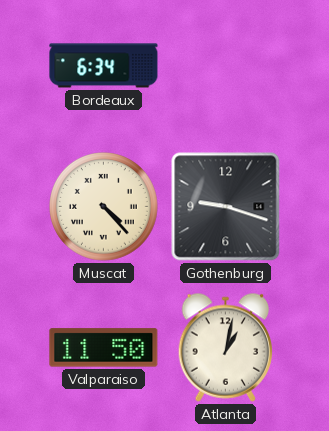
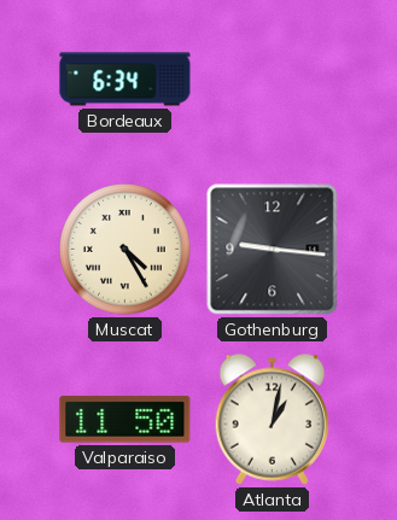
Muscat: 4:23 -> 4:25
Gothenburg: 9:18 -> 9:16
